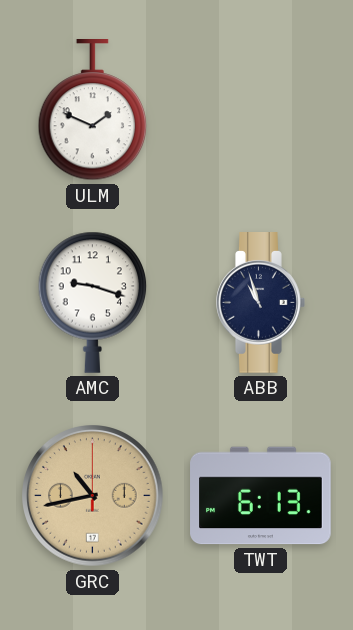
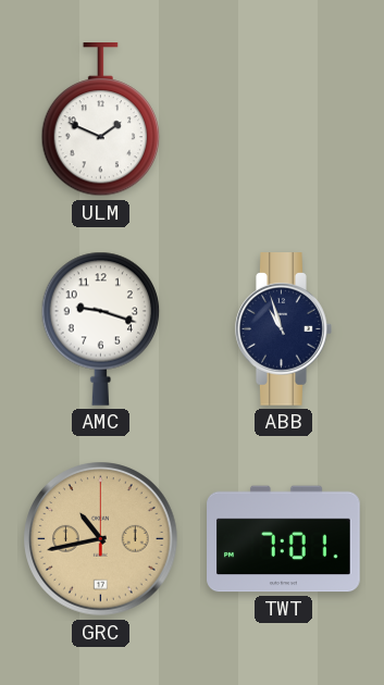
TWT: 6:13 -> 7:01
